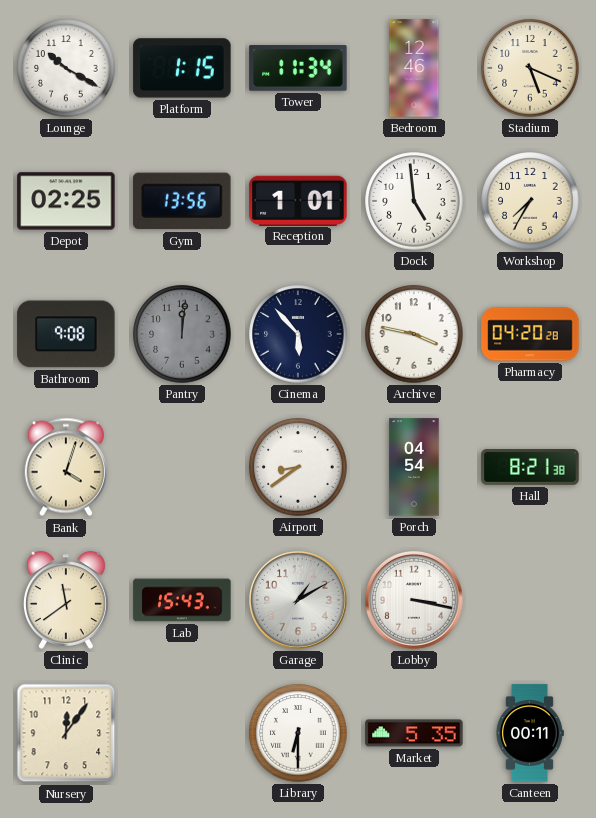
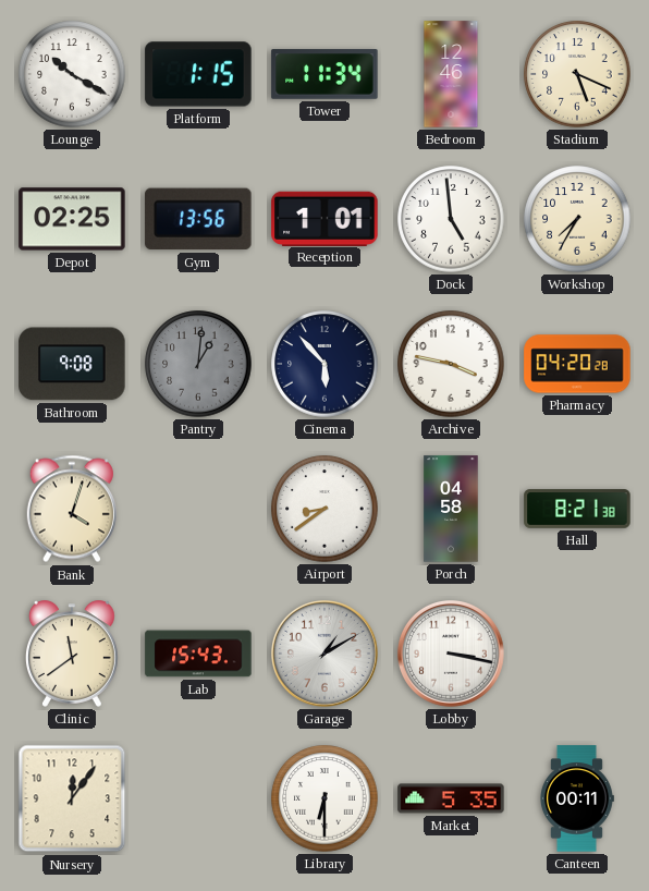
Pantry: 12:01 -> 1:01
Porch: 04:54 -> 04:58
